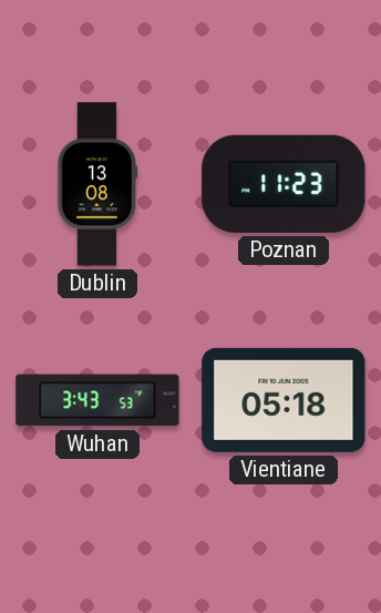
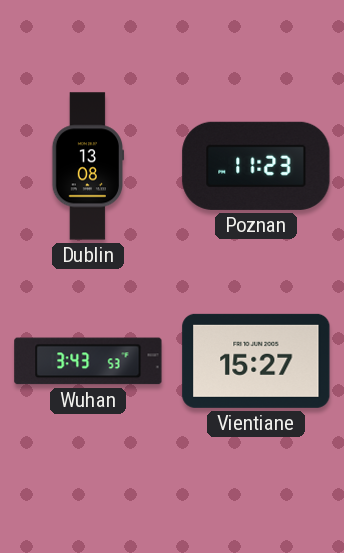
Vientiane: 05:18 -> 15:27
